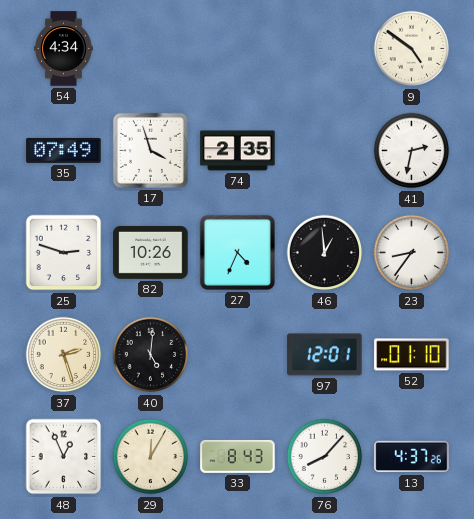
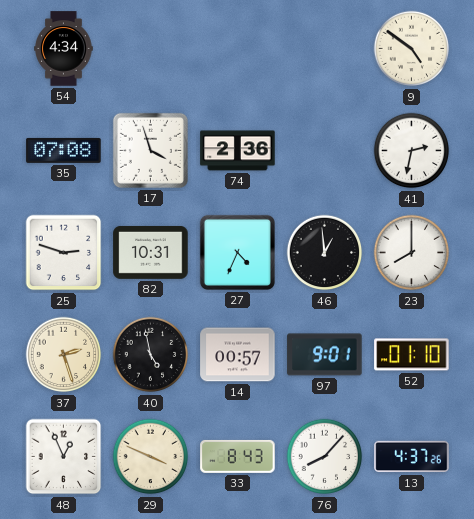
35: 07:49 -> 07:08
74: 2:35 -> 2:36
82: 10:26 -> 10:31
23: 8:36 -> 8:00
40: 5:01 -> 4:58
14: none -> 00:57
97: 12:01 -> 9:01
29: 12:05 -> 3:49
